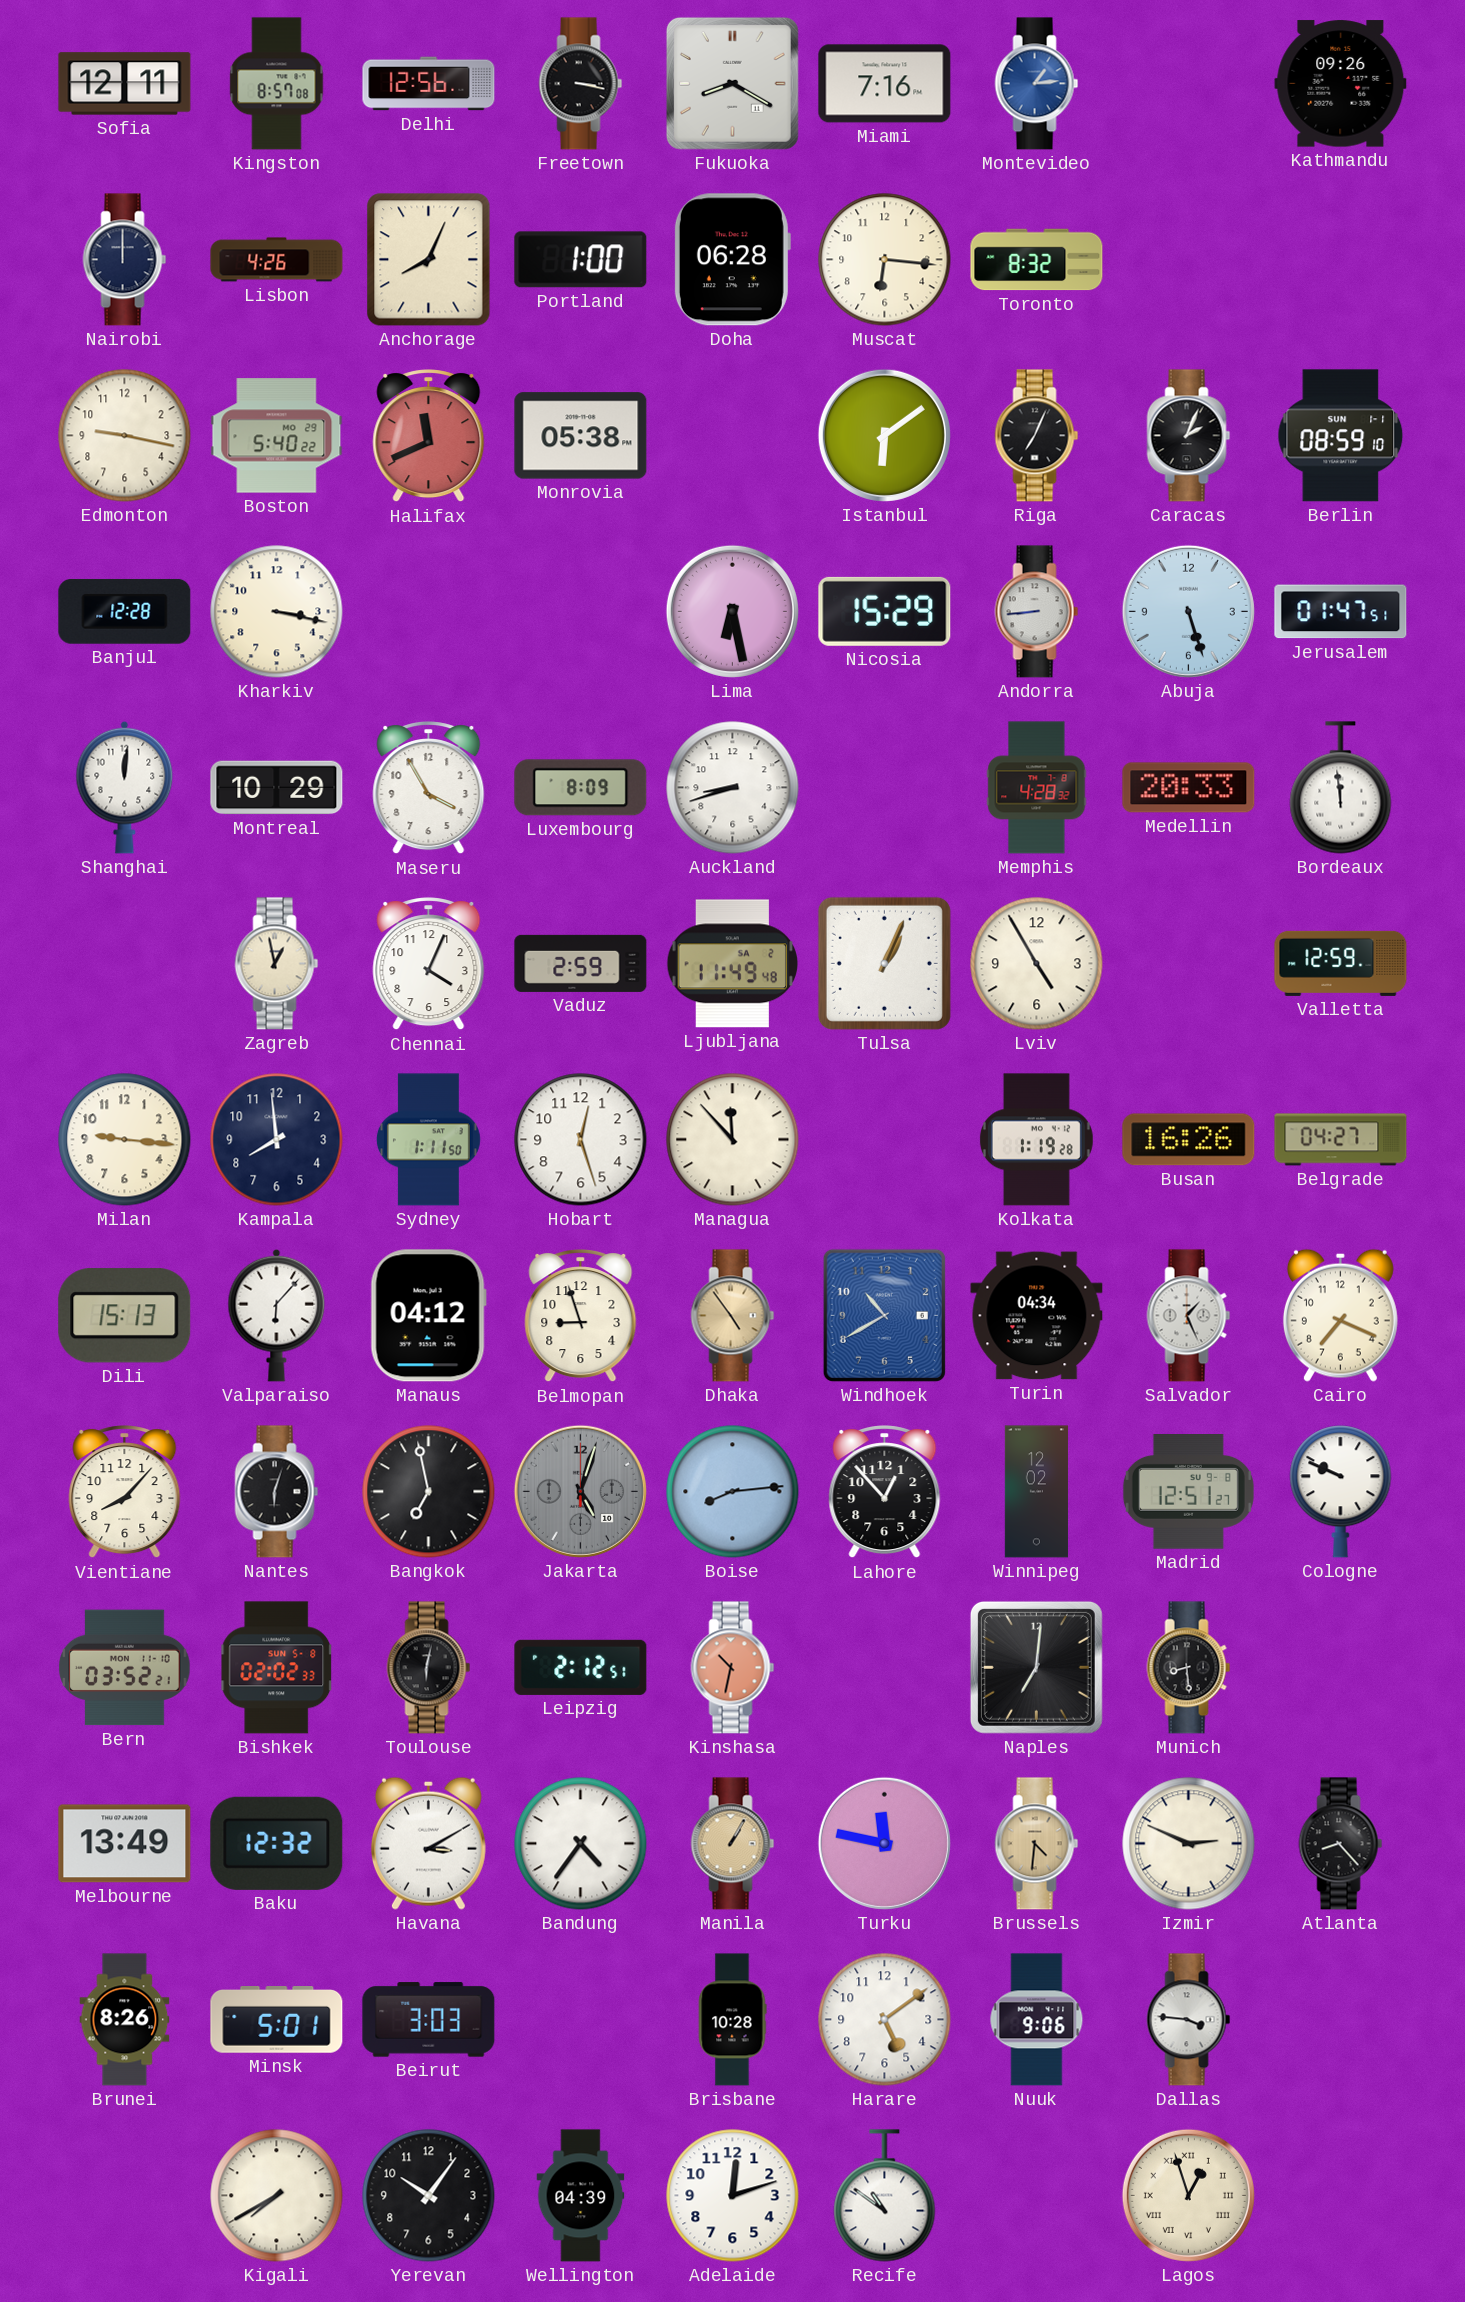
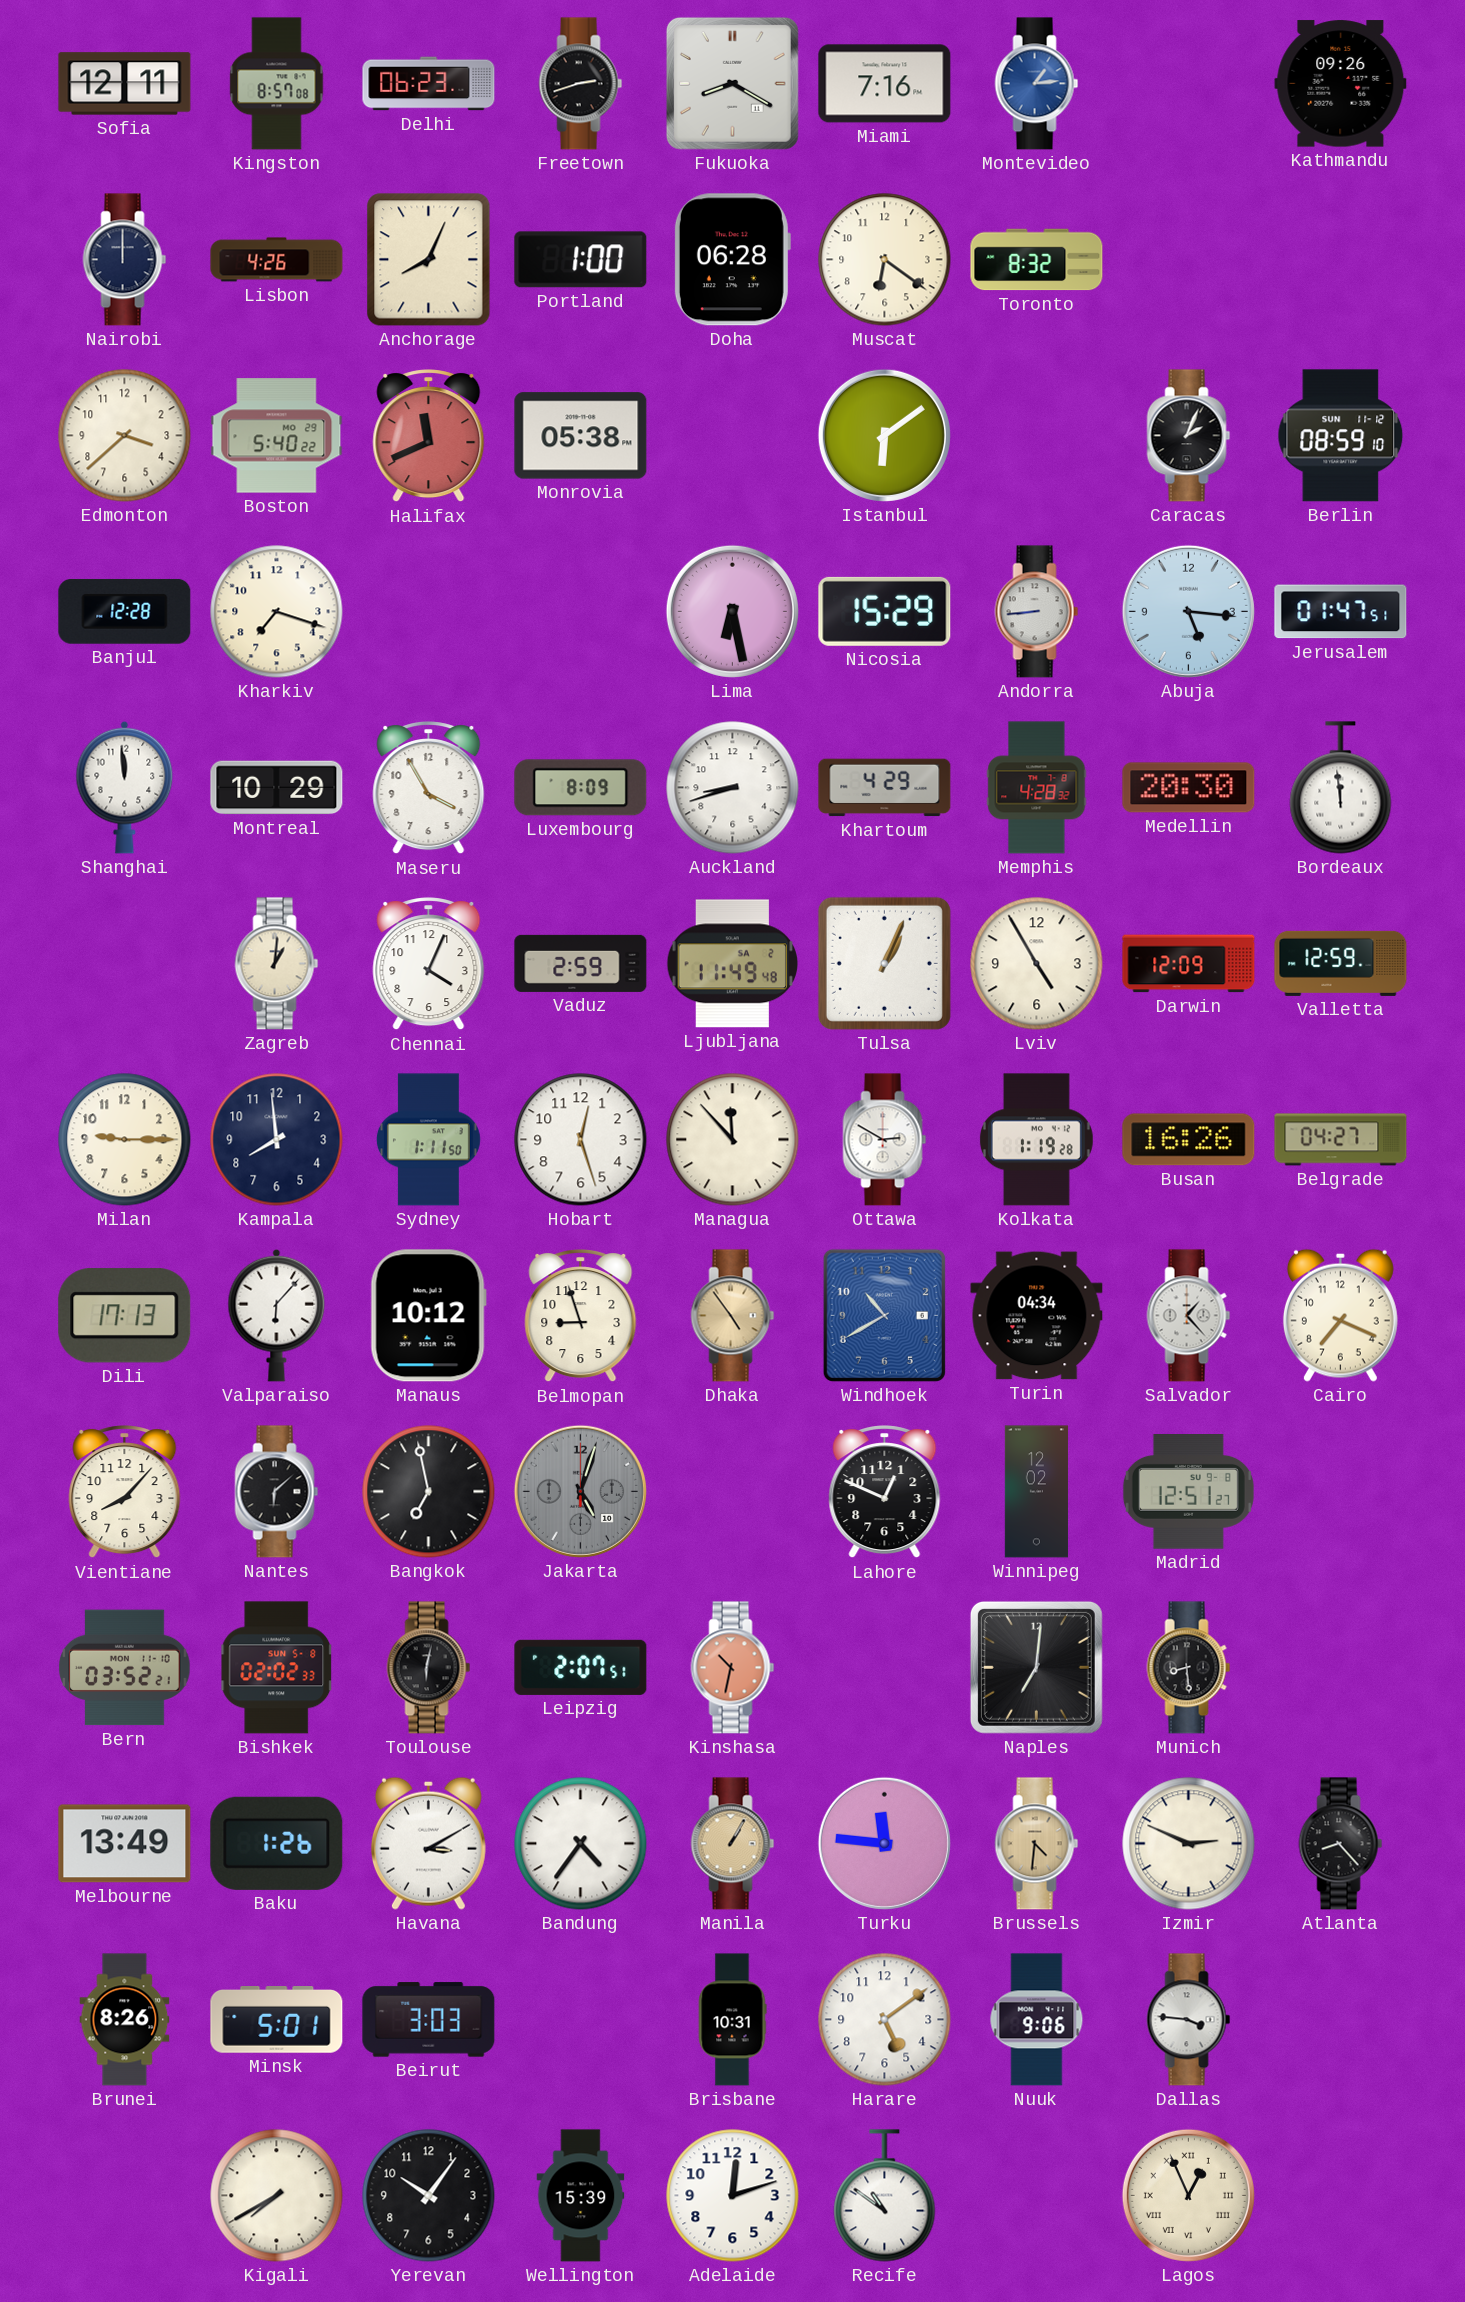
Delhi: 12:56 -> 06:23
Freetown: 3:17 -> 2:42
Muscat: 6:16 -> 6:21
Edmonton: 9:17 -> 3:38
Riga: 7:04 -> none
Berlin date: SUN 1-1 -> SUN 11-12
Kharkiv: 3:17 -> 7:18
Abuja: 5:27 -> 5:16
Shanghai: 12:01 -> 11:59
Khartoum: none -> 4:29
Medellin: 20:33 -> 20:30
Zagreb: 12:58 -> 1:01
Darwin: none -> 12:09
Milan: 9:16 -> 9:15
Ottawa: none -> 2:50
Dili: 15:13 -> 17:13
Manaus: 04:12 -> 10:12
Salvador: 1:26 -> 1:23
Nantes: 6:03 -> 6:08
Boise: 8:14 -> none
Lahore: 12:53 -> 12:49
Cologne: 9:49 -> none
Leipzig: 2:12 -> 2:07
Baku: 12:32 -> 1:26
Turku: 11:47 -> 11:46
Brisbane: 10:28 -> 10:31
Wellington: 04:39 -> 15:39
Lagos: 12:57 -> 12:56
